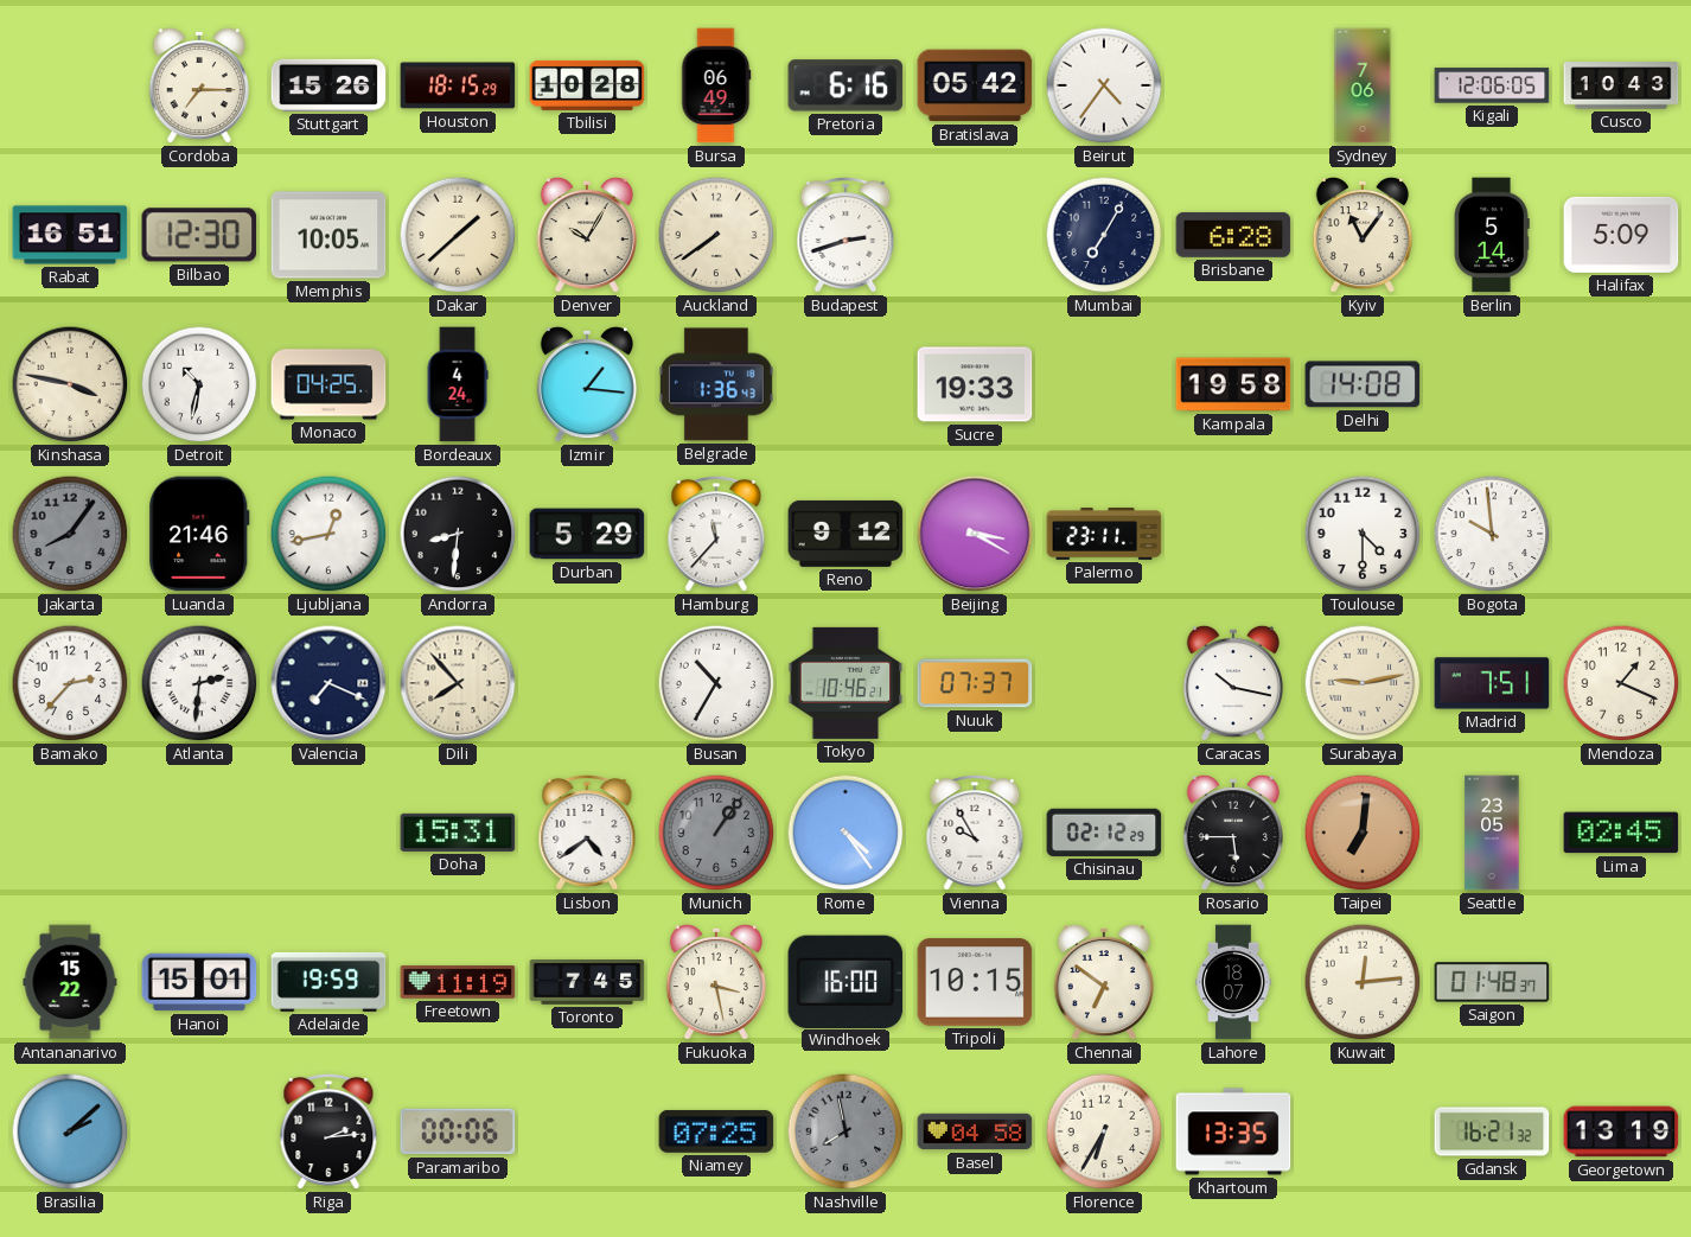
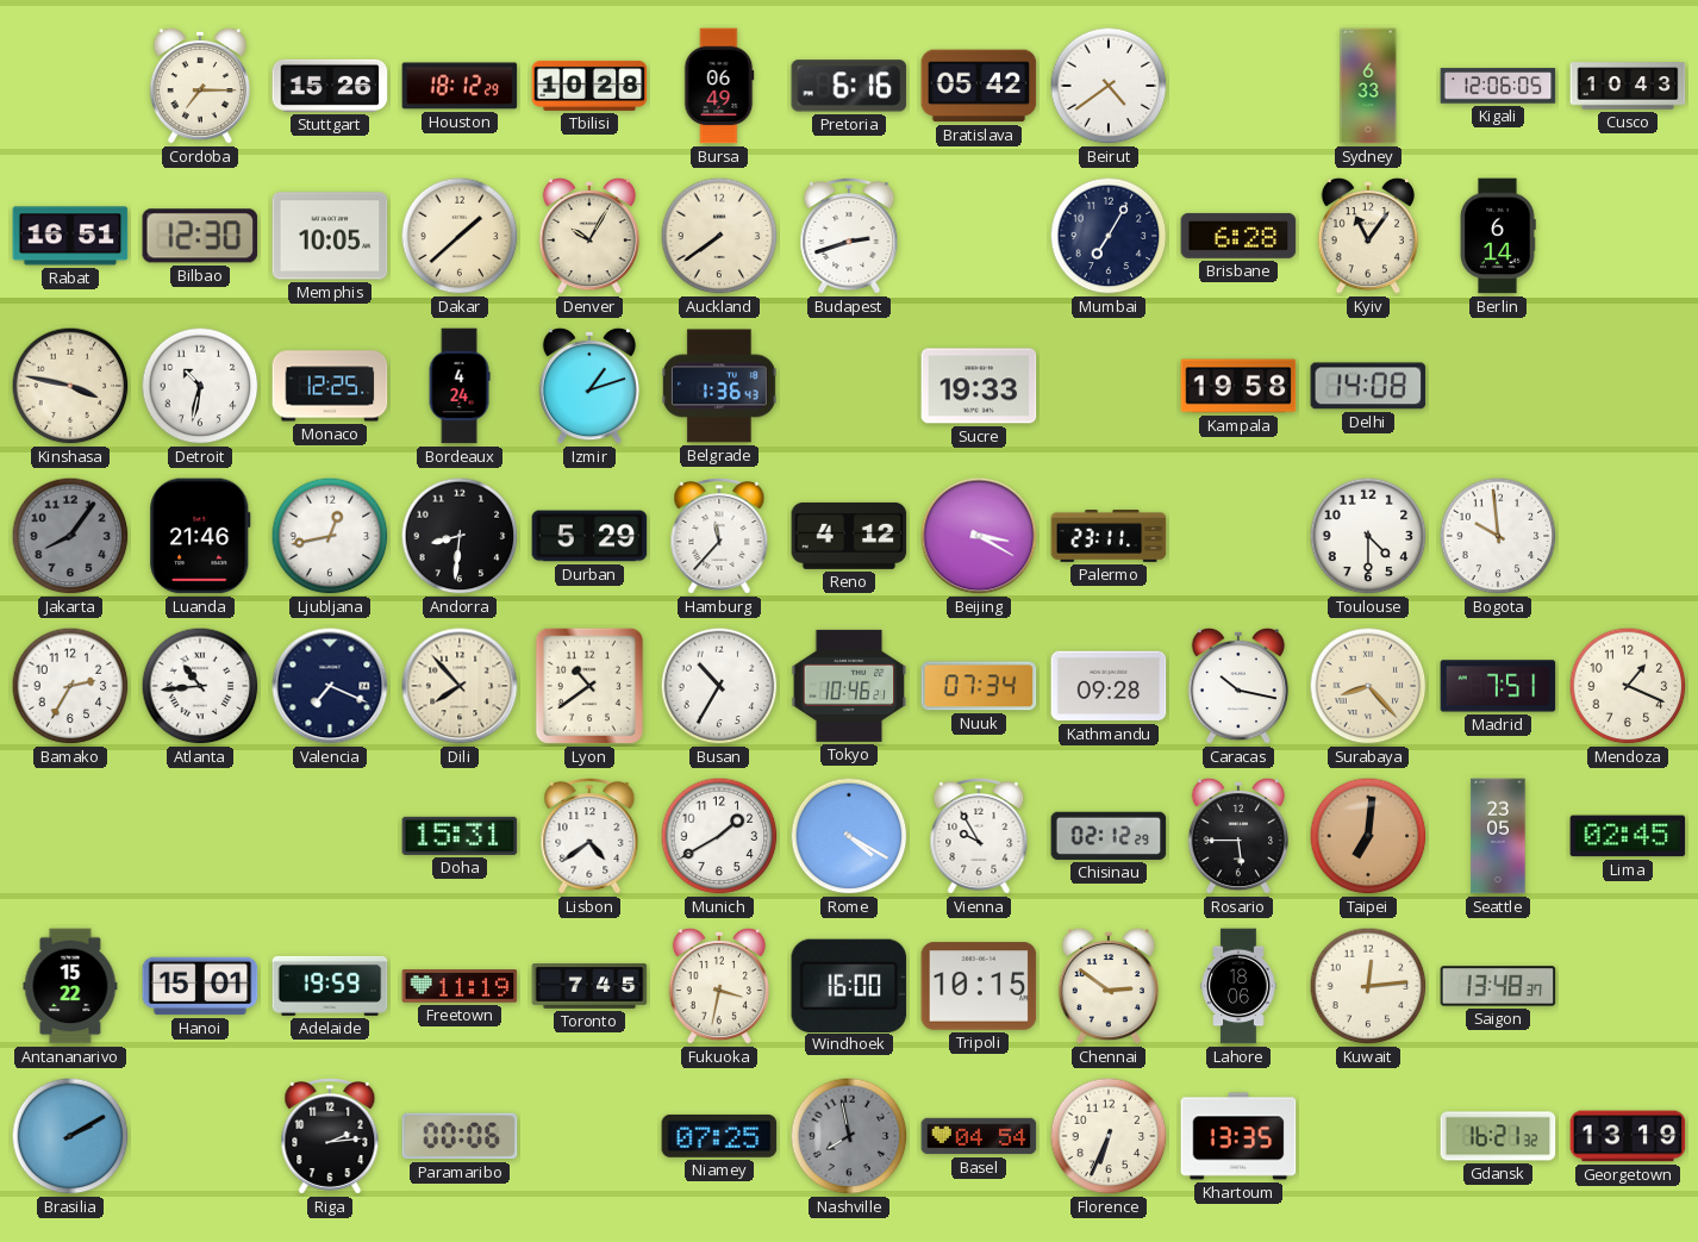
Houston: 18:15 -> 18:12
Beirut: 4:36 -> 4:39
Sydney: 7:06 -> 6:33
Berlin: 5:14 -> 6:14
Halifax: 5:09 -> none
Monaco: 04:25 -> 12:25
Izmir: 1:16 -> 1:12
Reno: 9:12 -> 4:12
Bamako: 2:37 -> 2:35
Atlanta: 2:31 -> 10:44
Lyon: none -> 10:39
Nuuk: 07:37 -> 07:34
Kathmandu: none -> 09:28
Surabaya: 9:13 -> 8:23
Munich: 1:06 -> 1:40
Munich dial: grey -> white
Rome: 4:24 -> 4:20
Fukuoka: 3:28 -> 3:32
Chennai: 6:51 -> 2:51
Lahore: 18:07 -> 18:06
Saigon: 01:48 -> 13:48
Brasilia: 2:08 -> 2:10
Basel: 04:58 -> 04:54
Florence: 6:35 -> 6:34
